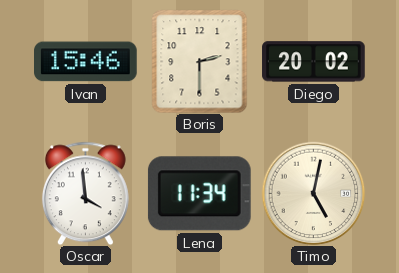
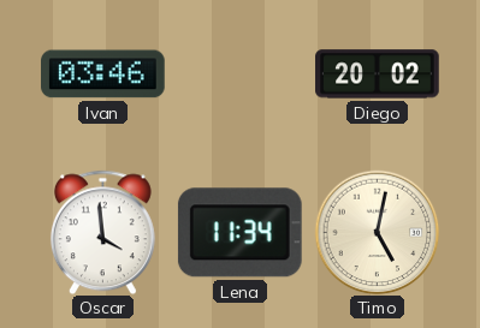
Ivan: 15:46 -> 03:46
Boris: 2:30 -> none
